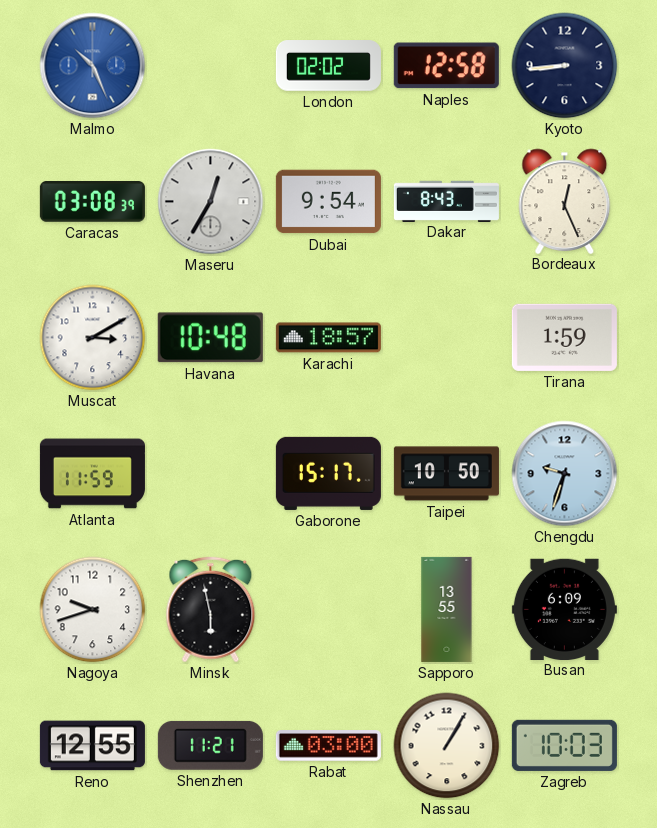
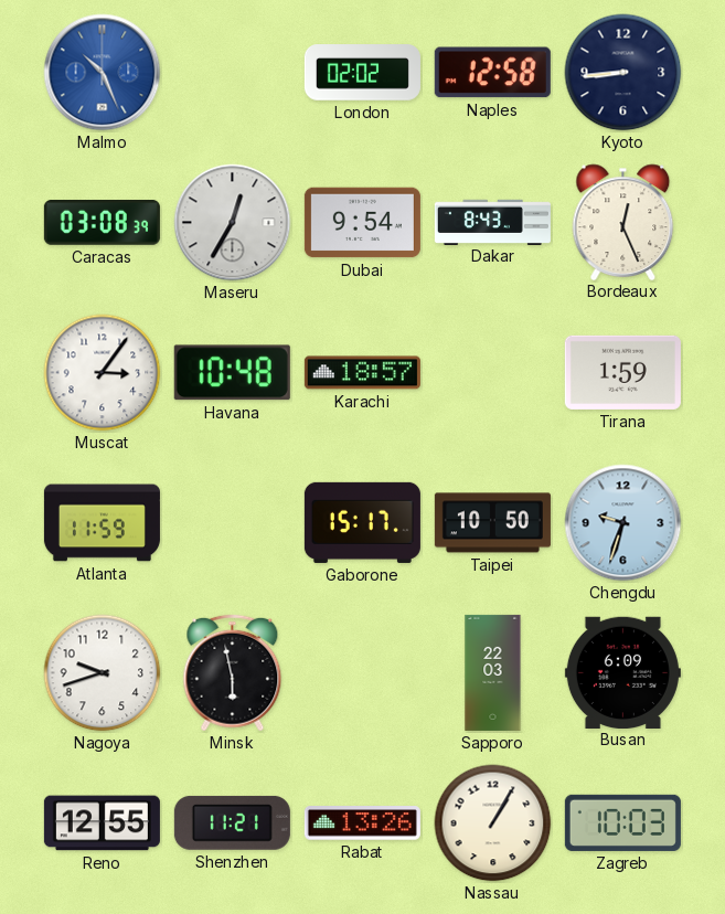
Muscat: 3:10 -> 3:06
Sapporo: 13:55 -> 22:03
Rabat: 03:00 -> 13:26
